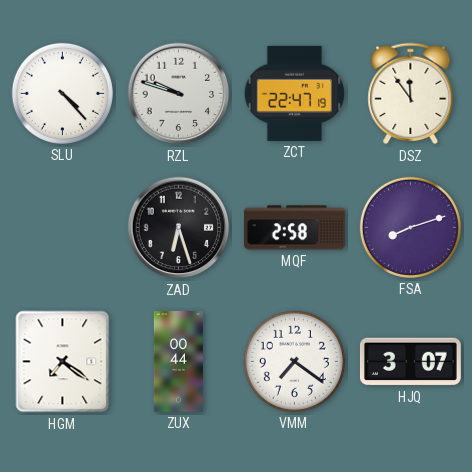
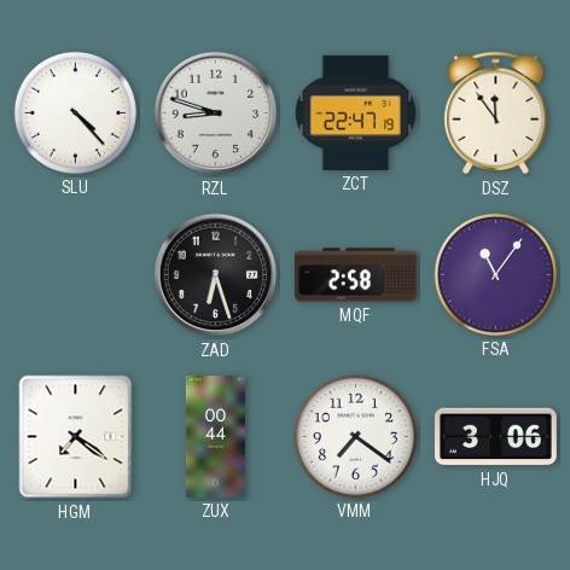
RZL: 9:48 -> 8:48
FSA: 8:12 -> 11:06
HJQ: 3:07 -> 3:06
